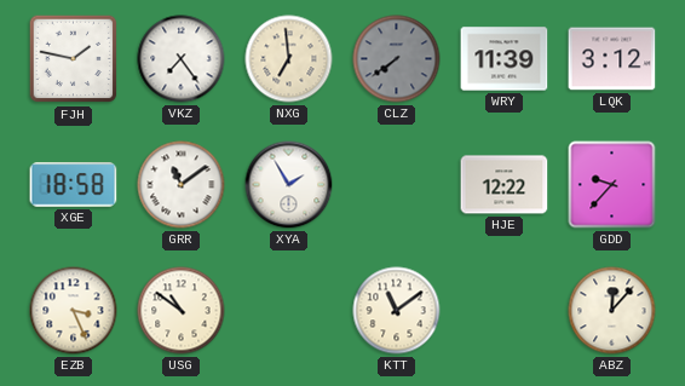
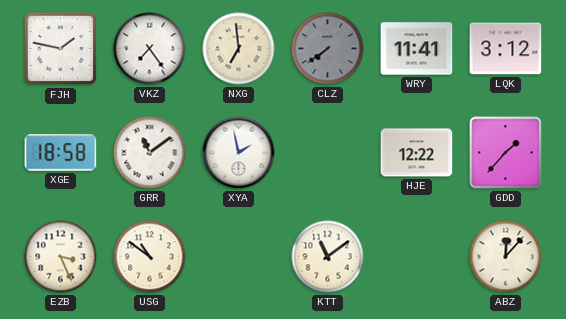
WRY: 11:39 -> 11:41
XYA: 1:55 -> 1:58
GDD: 9:37 -> 1:37
